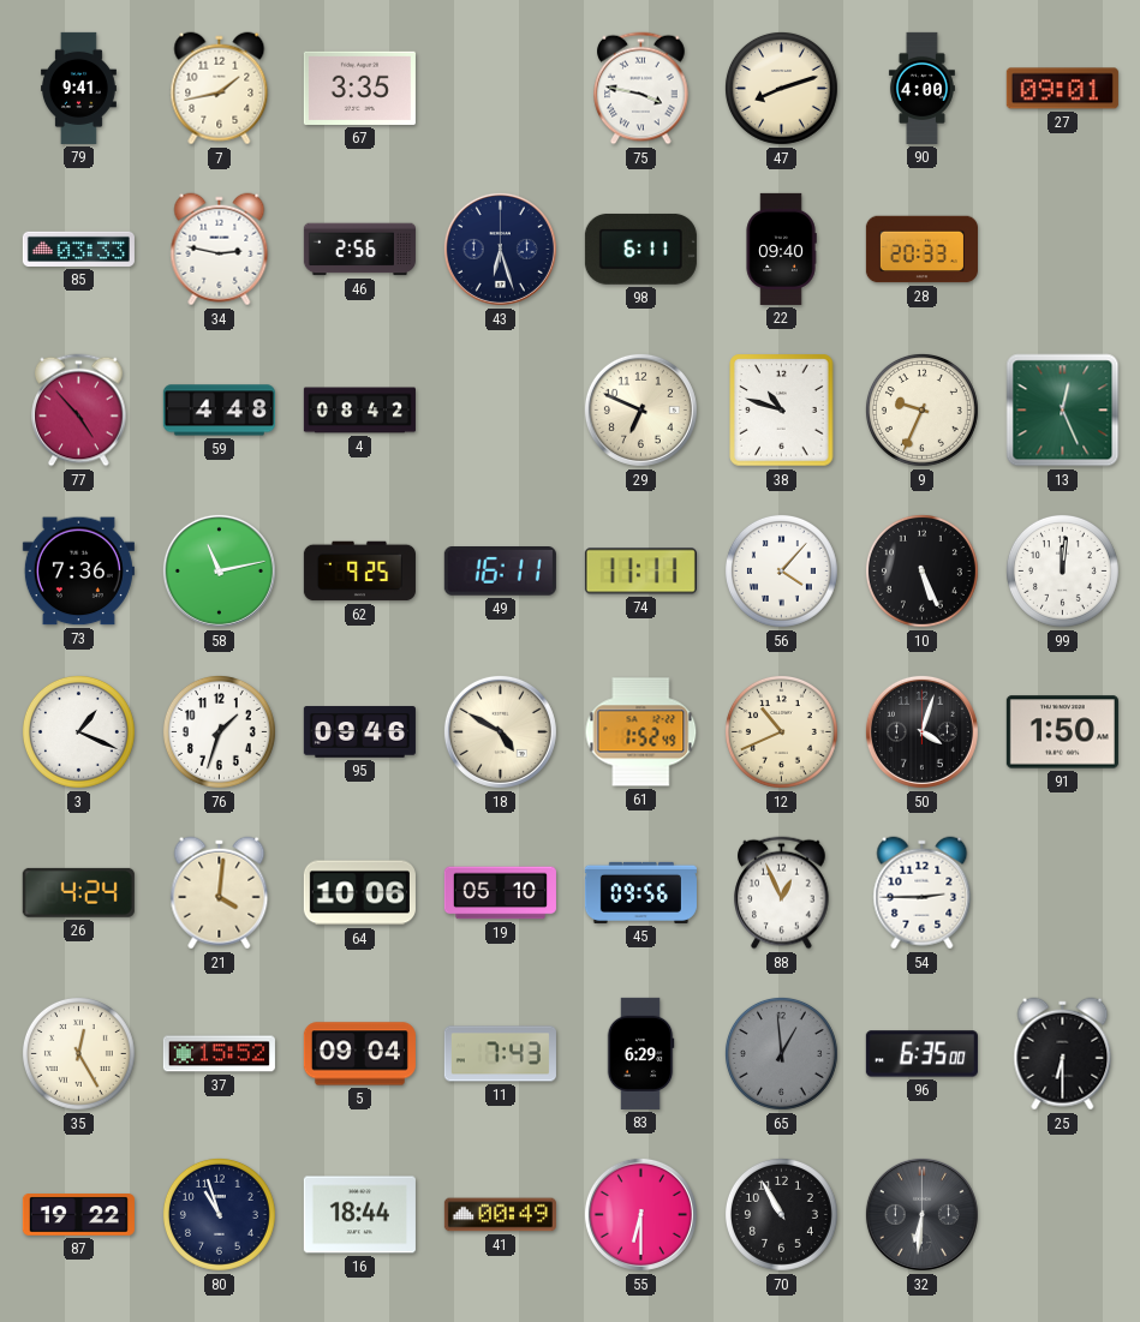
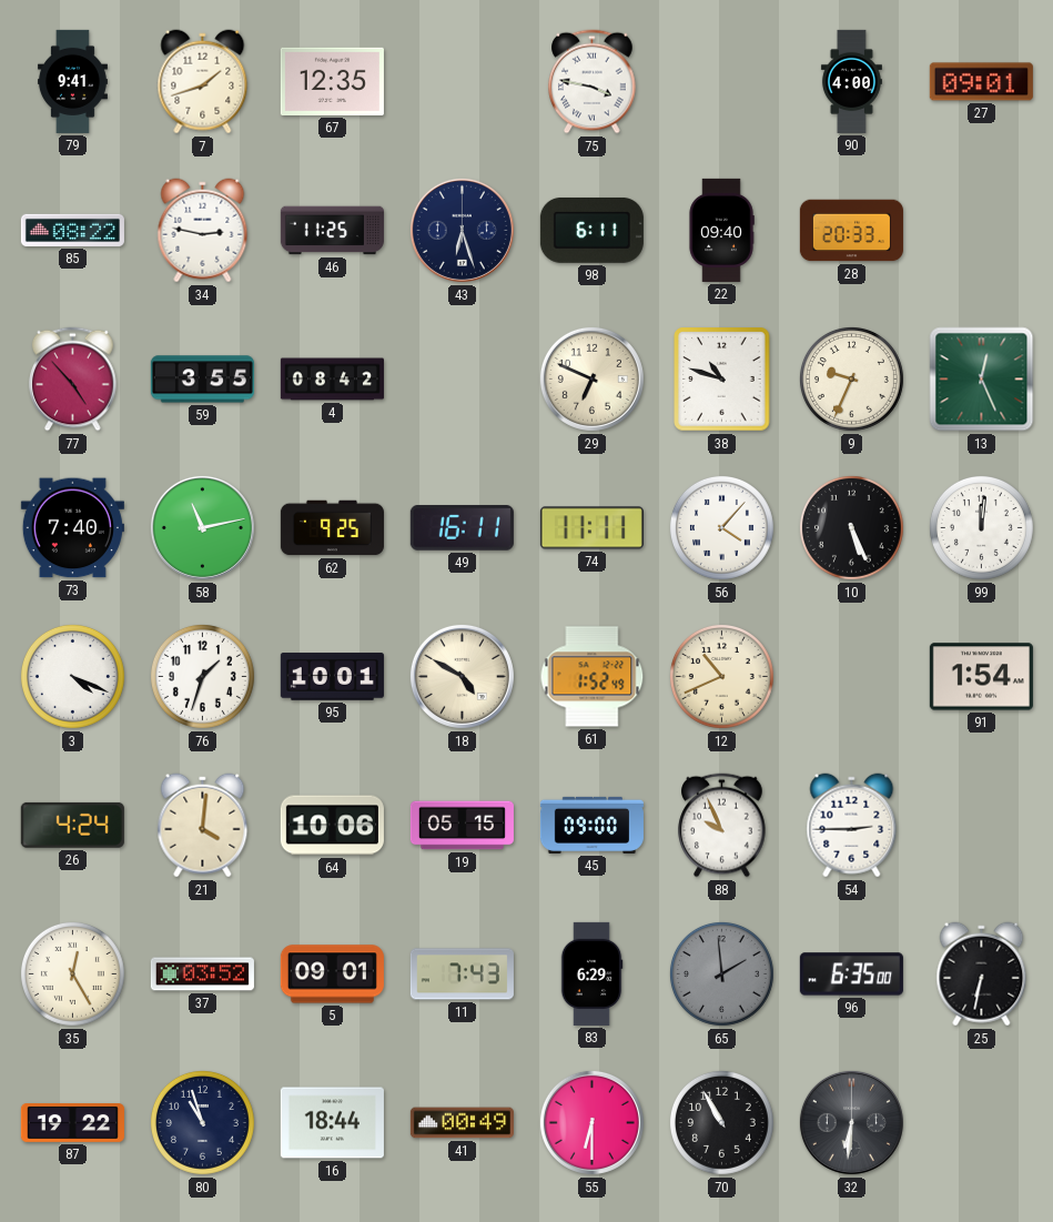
7: 1:43 -> 1:42
67: 3:35 -> 12:35
47: 8:12 -> none
85: 03:33 -> 08:22
46: 2:56 -> 11:25
59: 4:48 -> 3:55
73: 7:36 -> 7:40
3: 1:19 -> 4:19
95: 09:46 -> 10:01
50: 4:03 -> none
91: 1:50 -> 1:54
19: 05:10 -> 05:15
45: 09:56 -> 09:00
88: 12:56 -> 9:56
37: 15:52 -> 03:52
5: 09:04 -> 09:01
65: 12:59 -> 1:59
25: 6:30 -> 6:32
